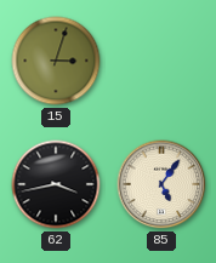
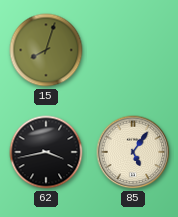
15: 3:03 -> 8:03
